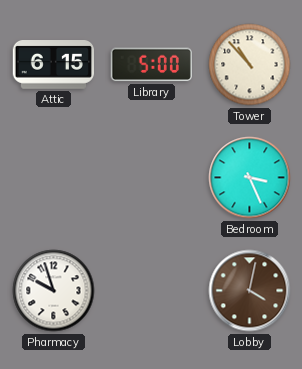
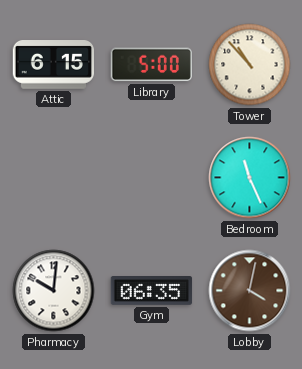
Bedroom: 3:26 -> 11:26
Pharmacy: 9:57 -> 10:01
Gym: none -> 06:35
